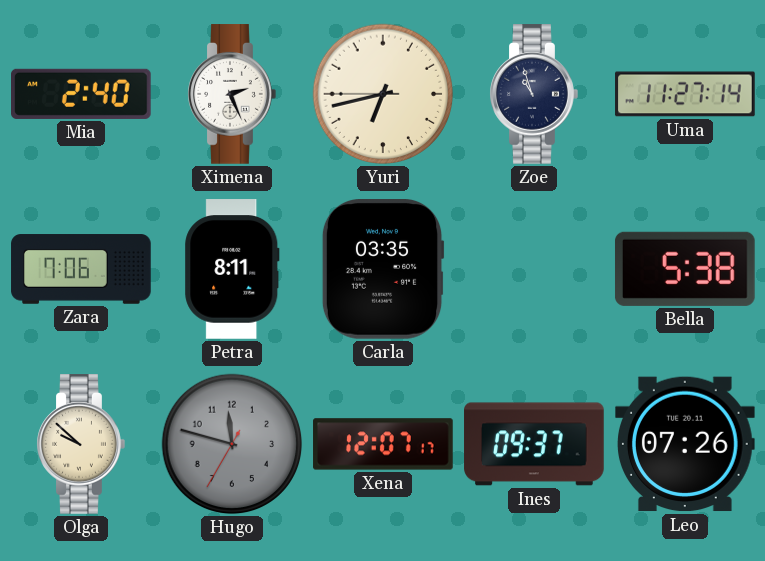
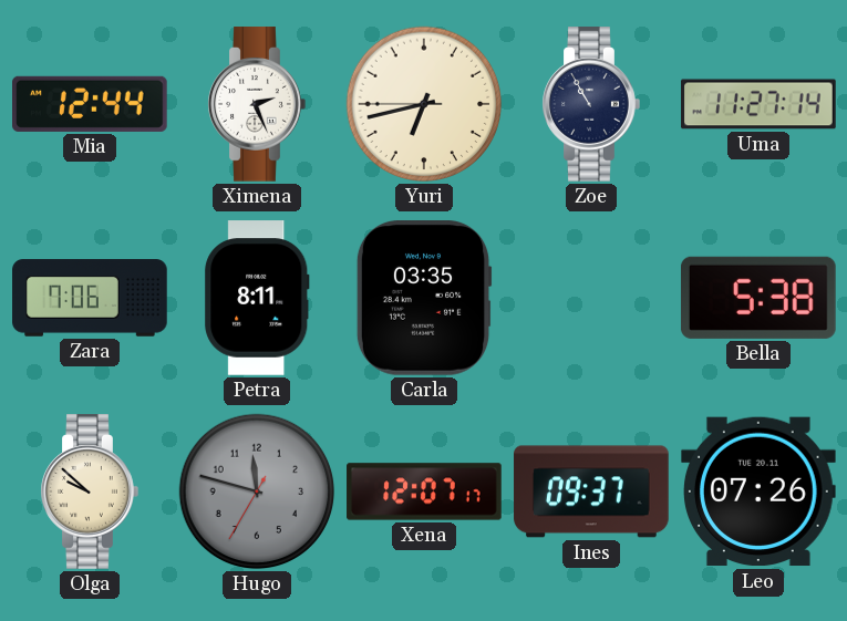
Mia: 2:40 -> 12:44
Zoe: 10:57 -> 10:55
